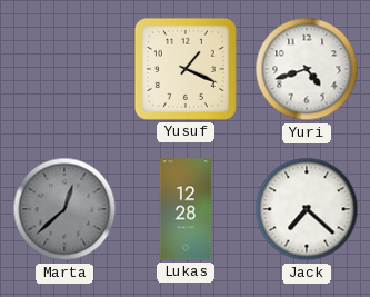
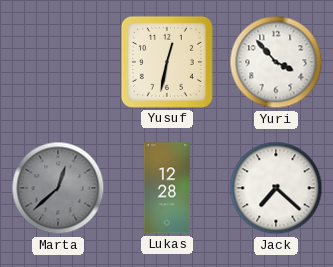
Yusuf: 1:19 -> 12:32
Yuri: 4:42 -> 3:53
